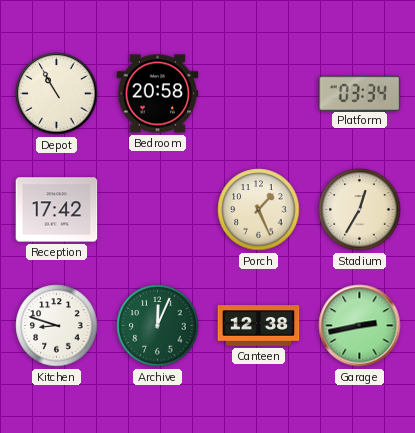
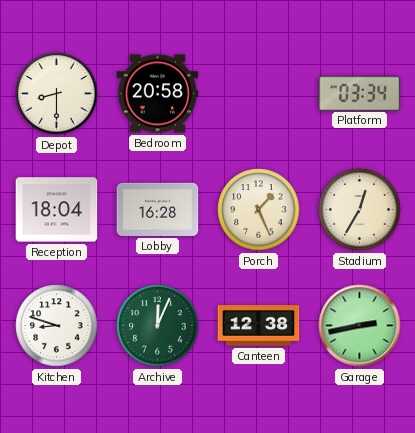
Depot: 10:55 -> 8:30
Reception: 17:42 -> 18:04
Lobby: none -> 16:28
